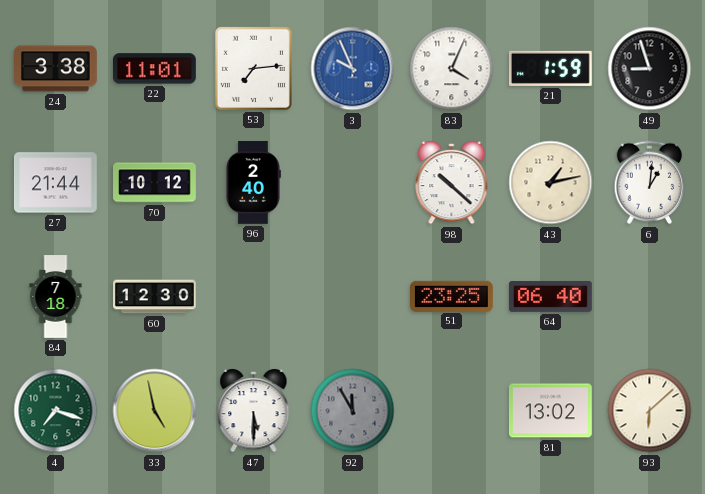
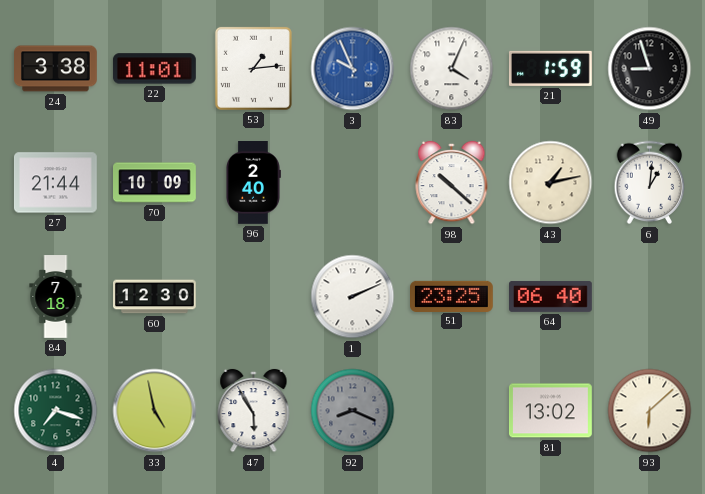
53: 7:14 -> 1:14
70: 10:12 -> 10:09
1: none -> 2:11
47: 5:30 -> 5:55
92: 11:55 -> 8:19
